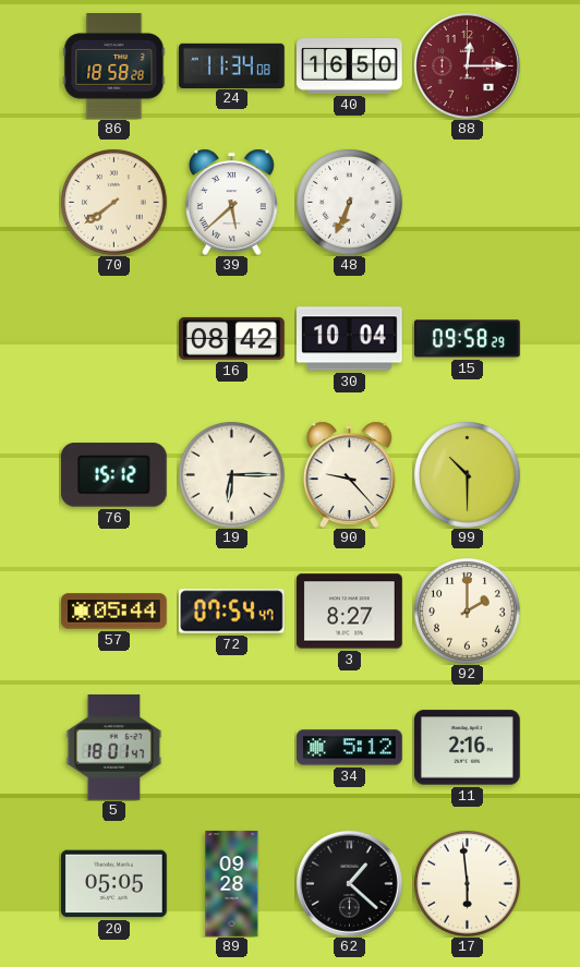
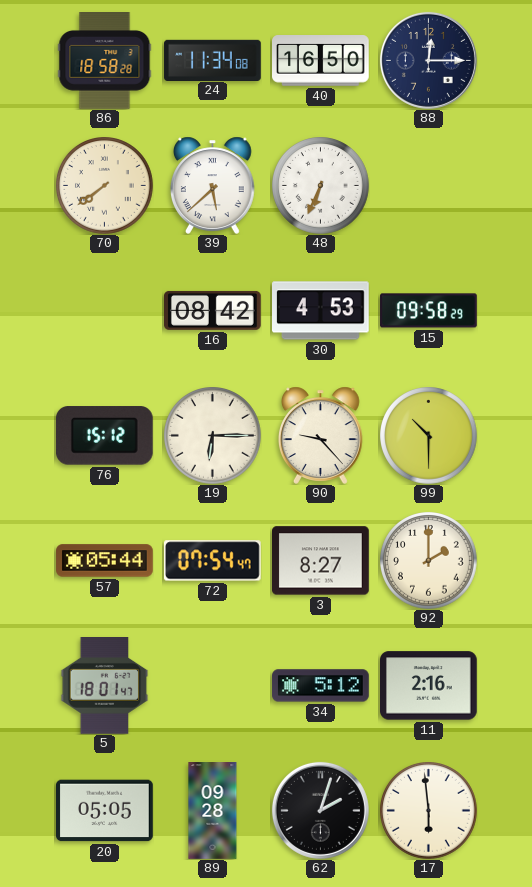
88 dial: burgundy -> navy
30: 10:04 -> 4:53
62: 1:22 -> 2:03
